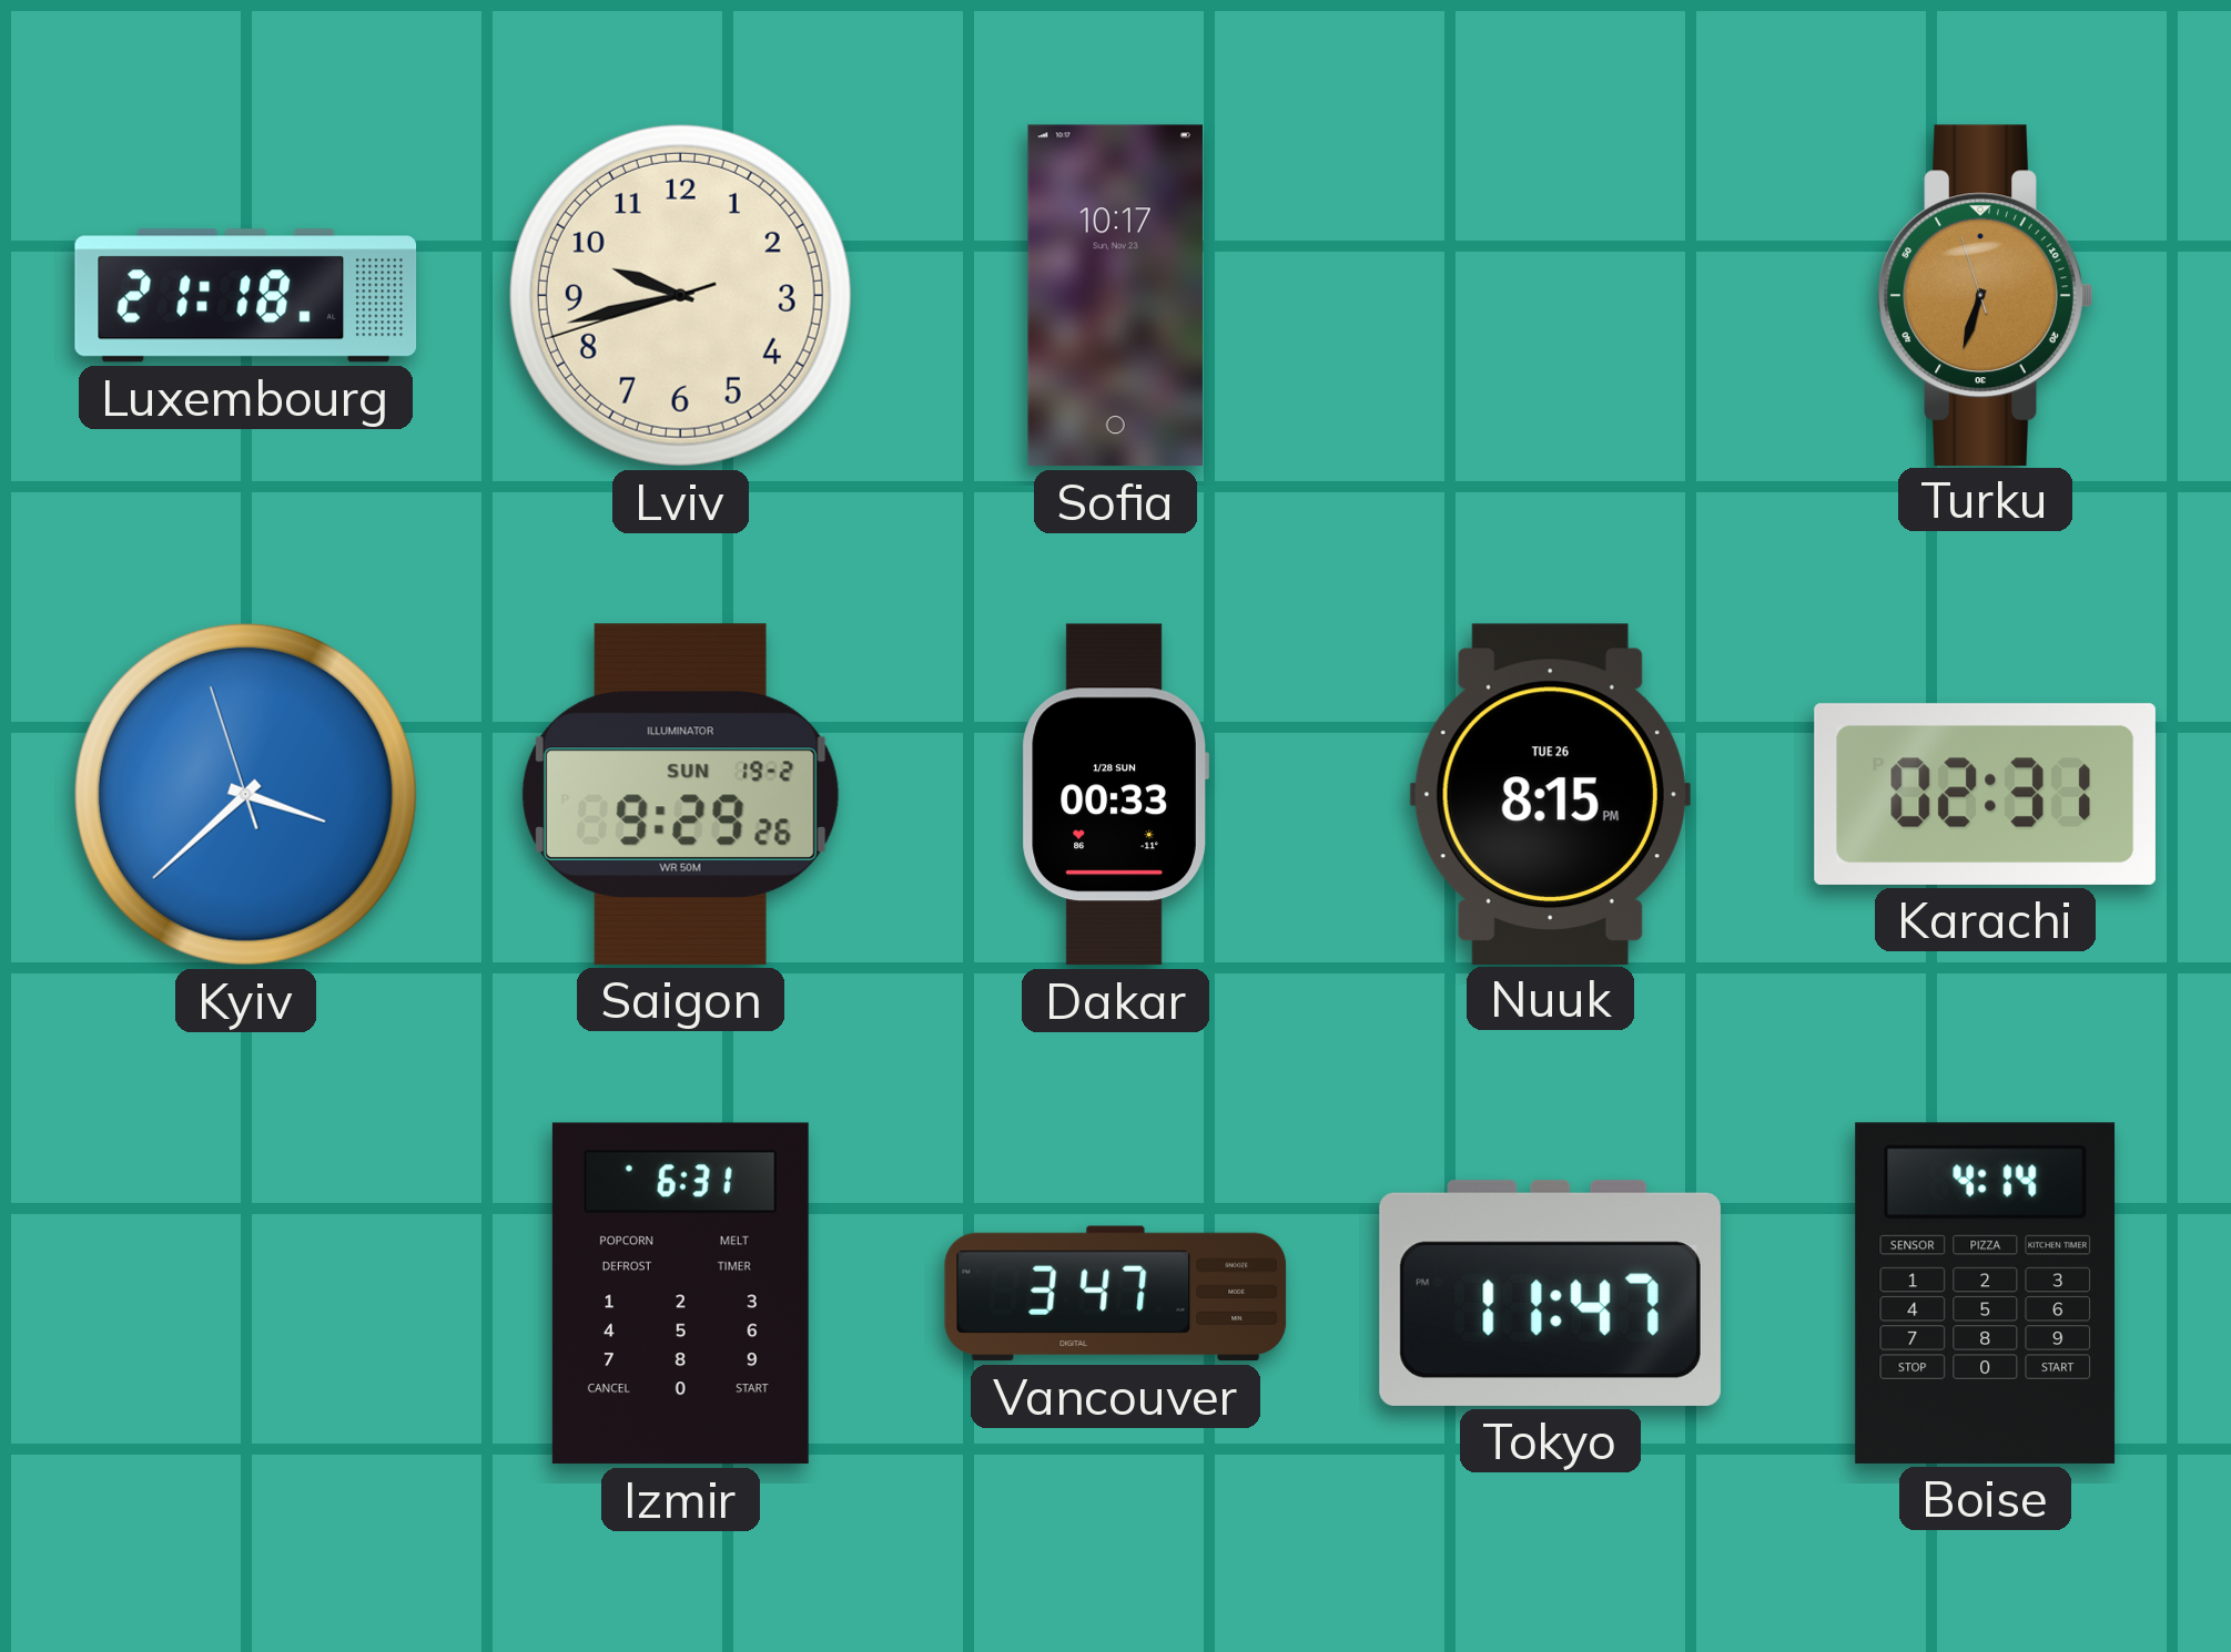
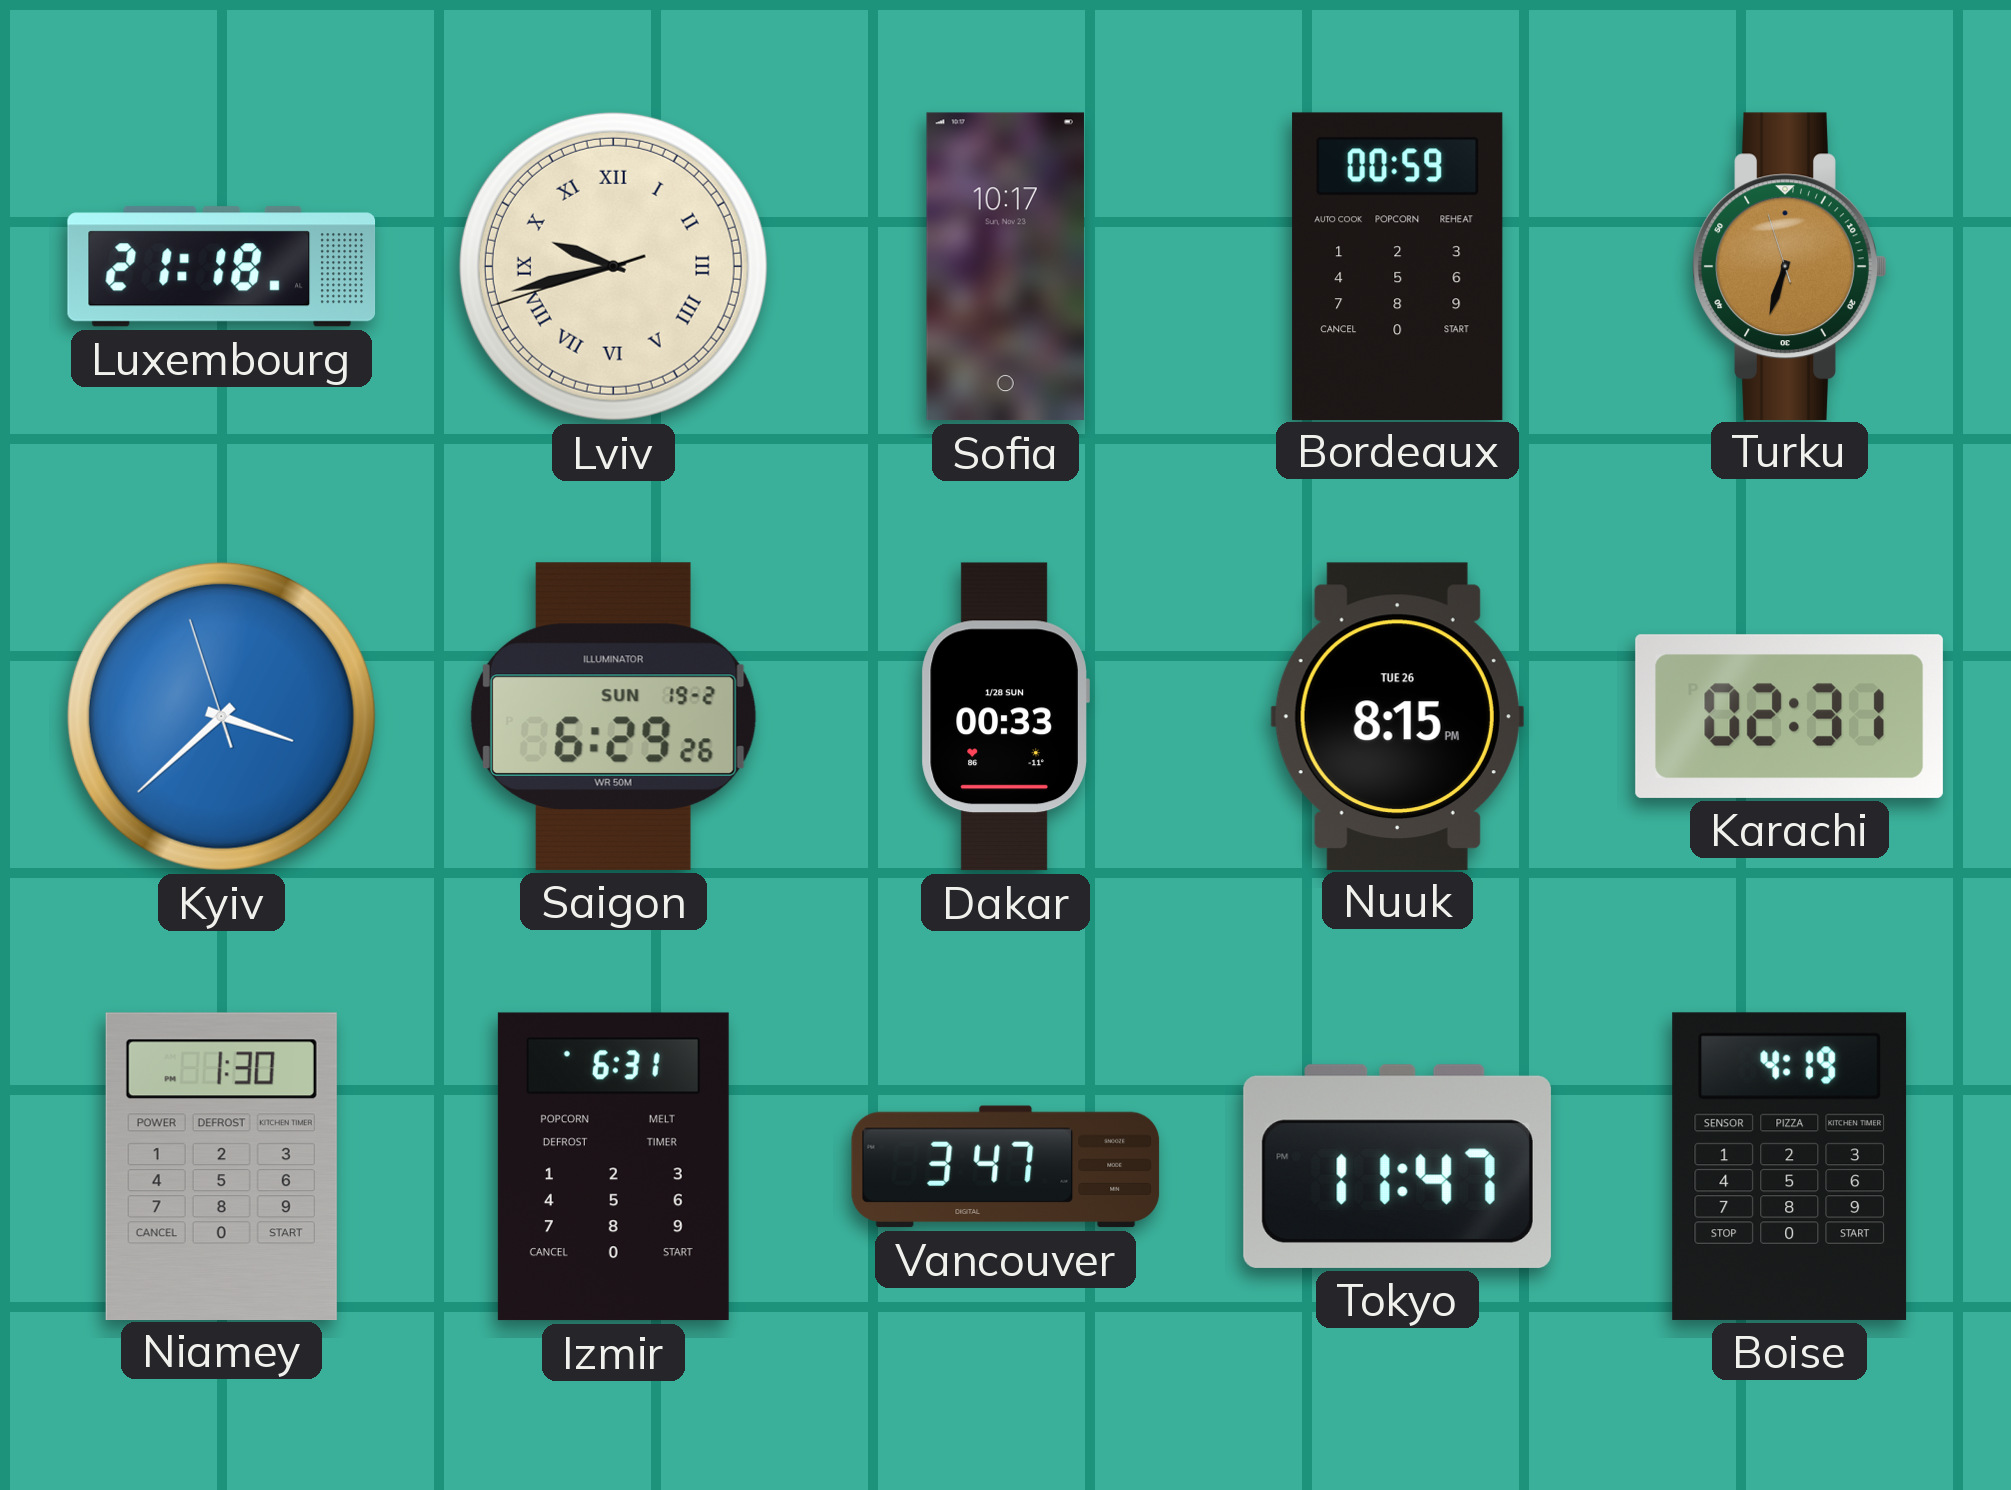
Lviv numerals: Arabic -> Roman
Bordeaux: none -> 00:59
Saigon: 9:29 -> 6:29
Niamey: none -> 1:30
Boise: 4:14 -> 4:19
